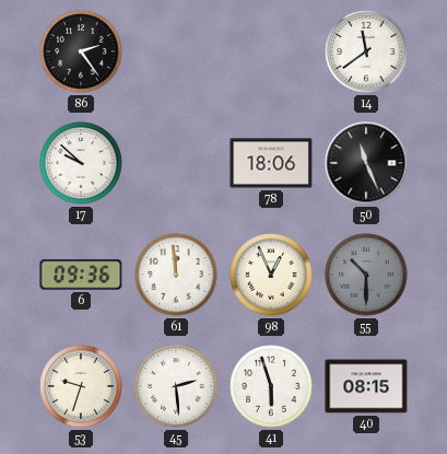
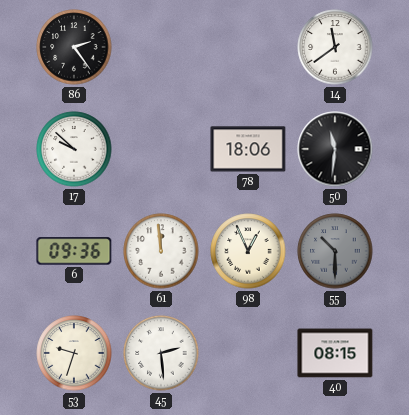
50: 11:26 -> 11:31
41: 5:57 -> none
